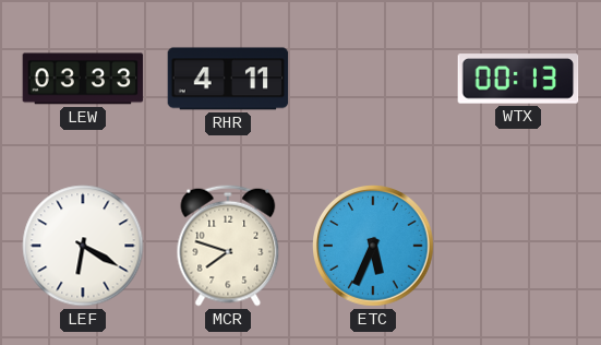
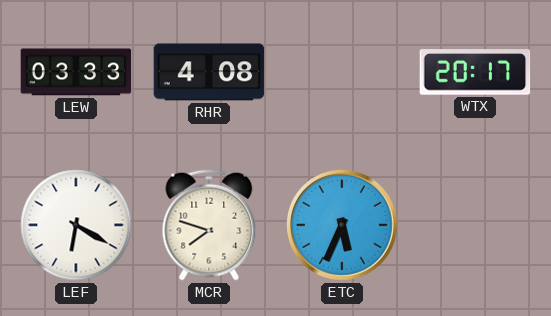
RHR: 4:11 -> 4:08
WTX: 00:13 -> 20:17
